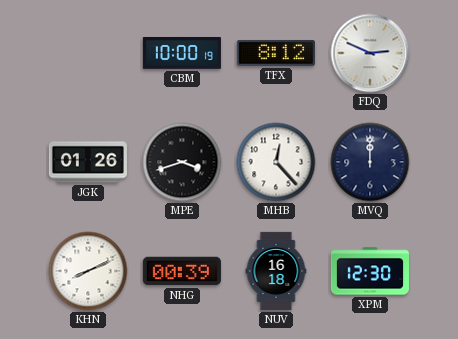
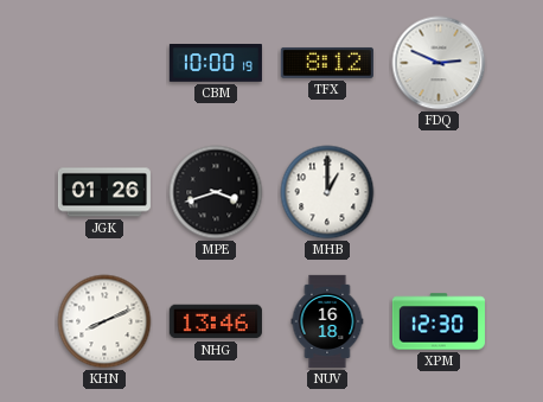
MHB: 12:23 -> 1:00
MVQ: 12:00 -> none
NHG: 00:39 -> 13:46
